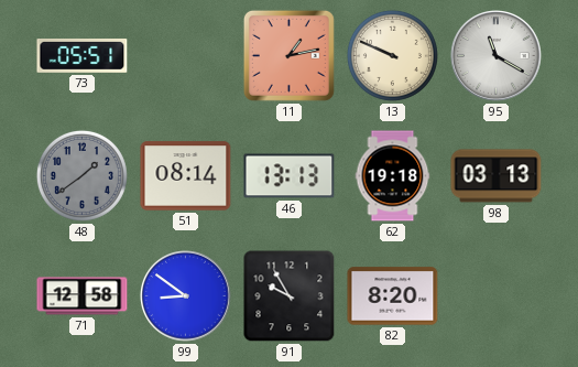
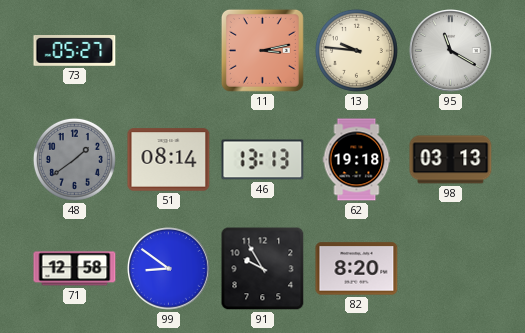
73: 05:51 -> 05:27
11: 1:13 -> 3:13
13: 9:49 -> 9:46
